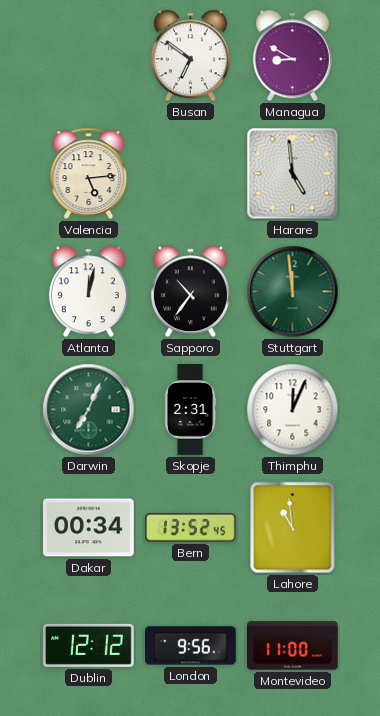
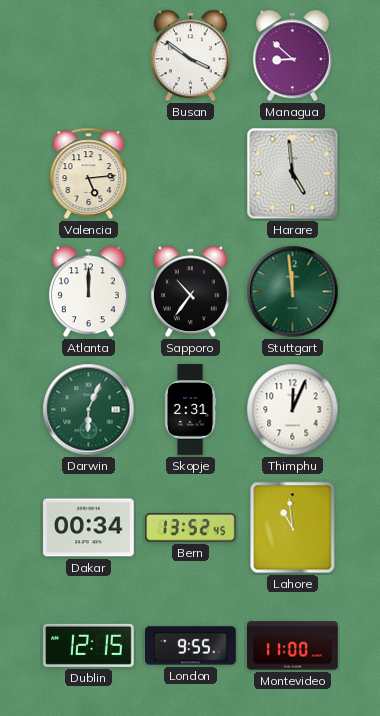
Busan: 6:51 -> 3:51
Managua: 8:50 -> 8:52
Atlanta: 12:02 -> 12:00
Darwin: 7:04 -> 6:04
Dublin: 12:12 -> 12:15
London: 9:56 -> 9:55
